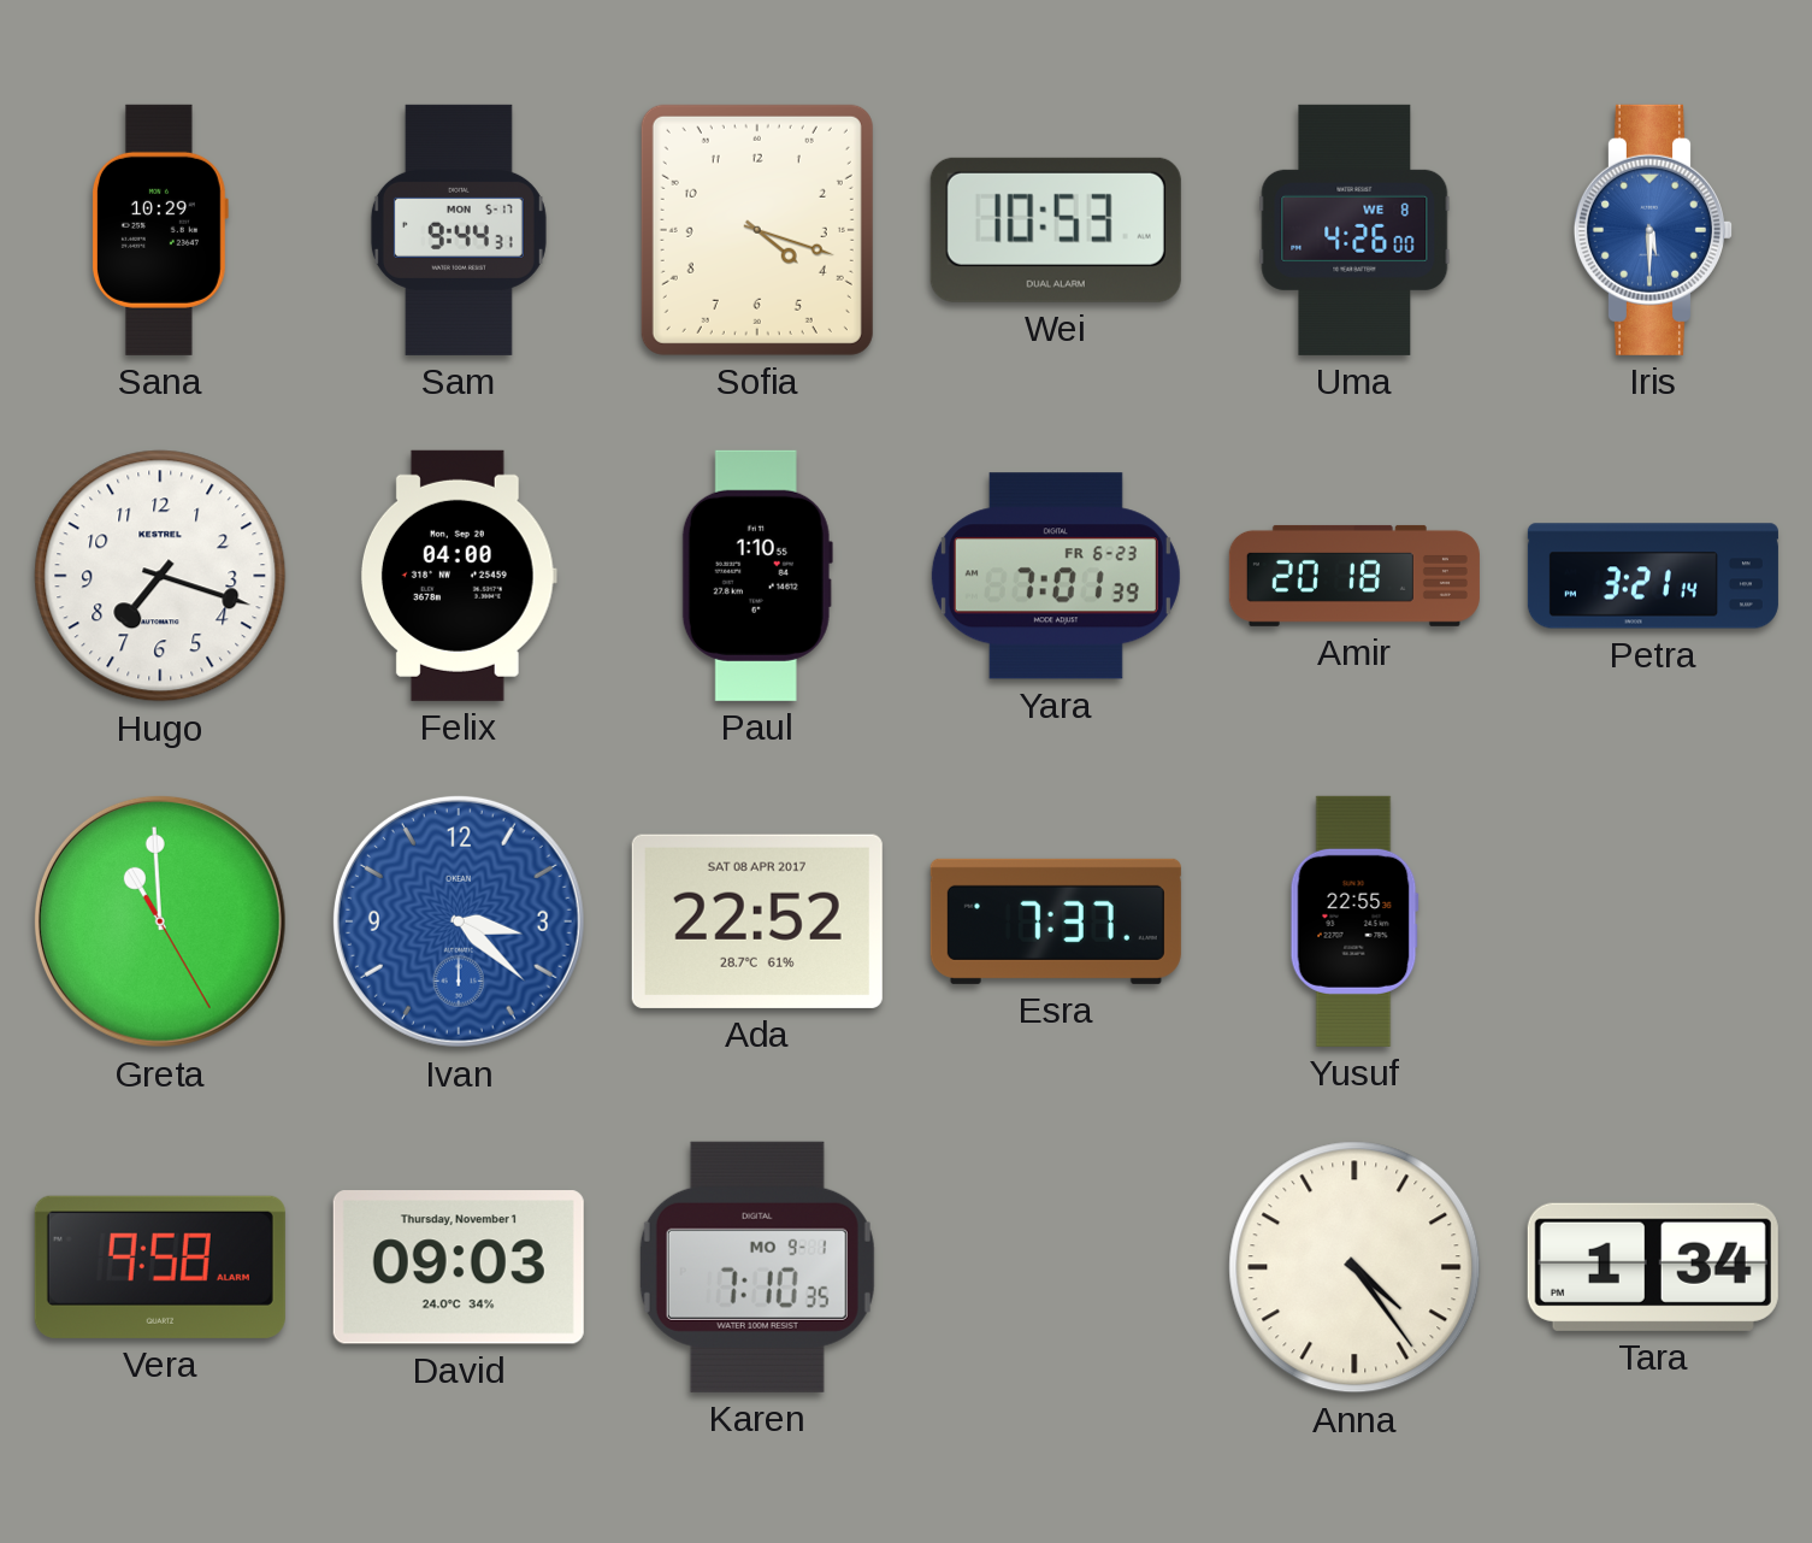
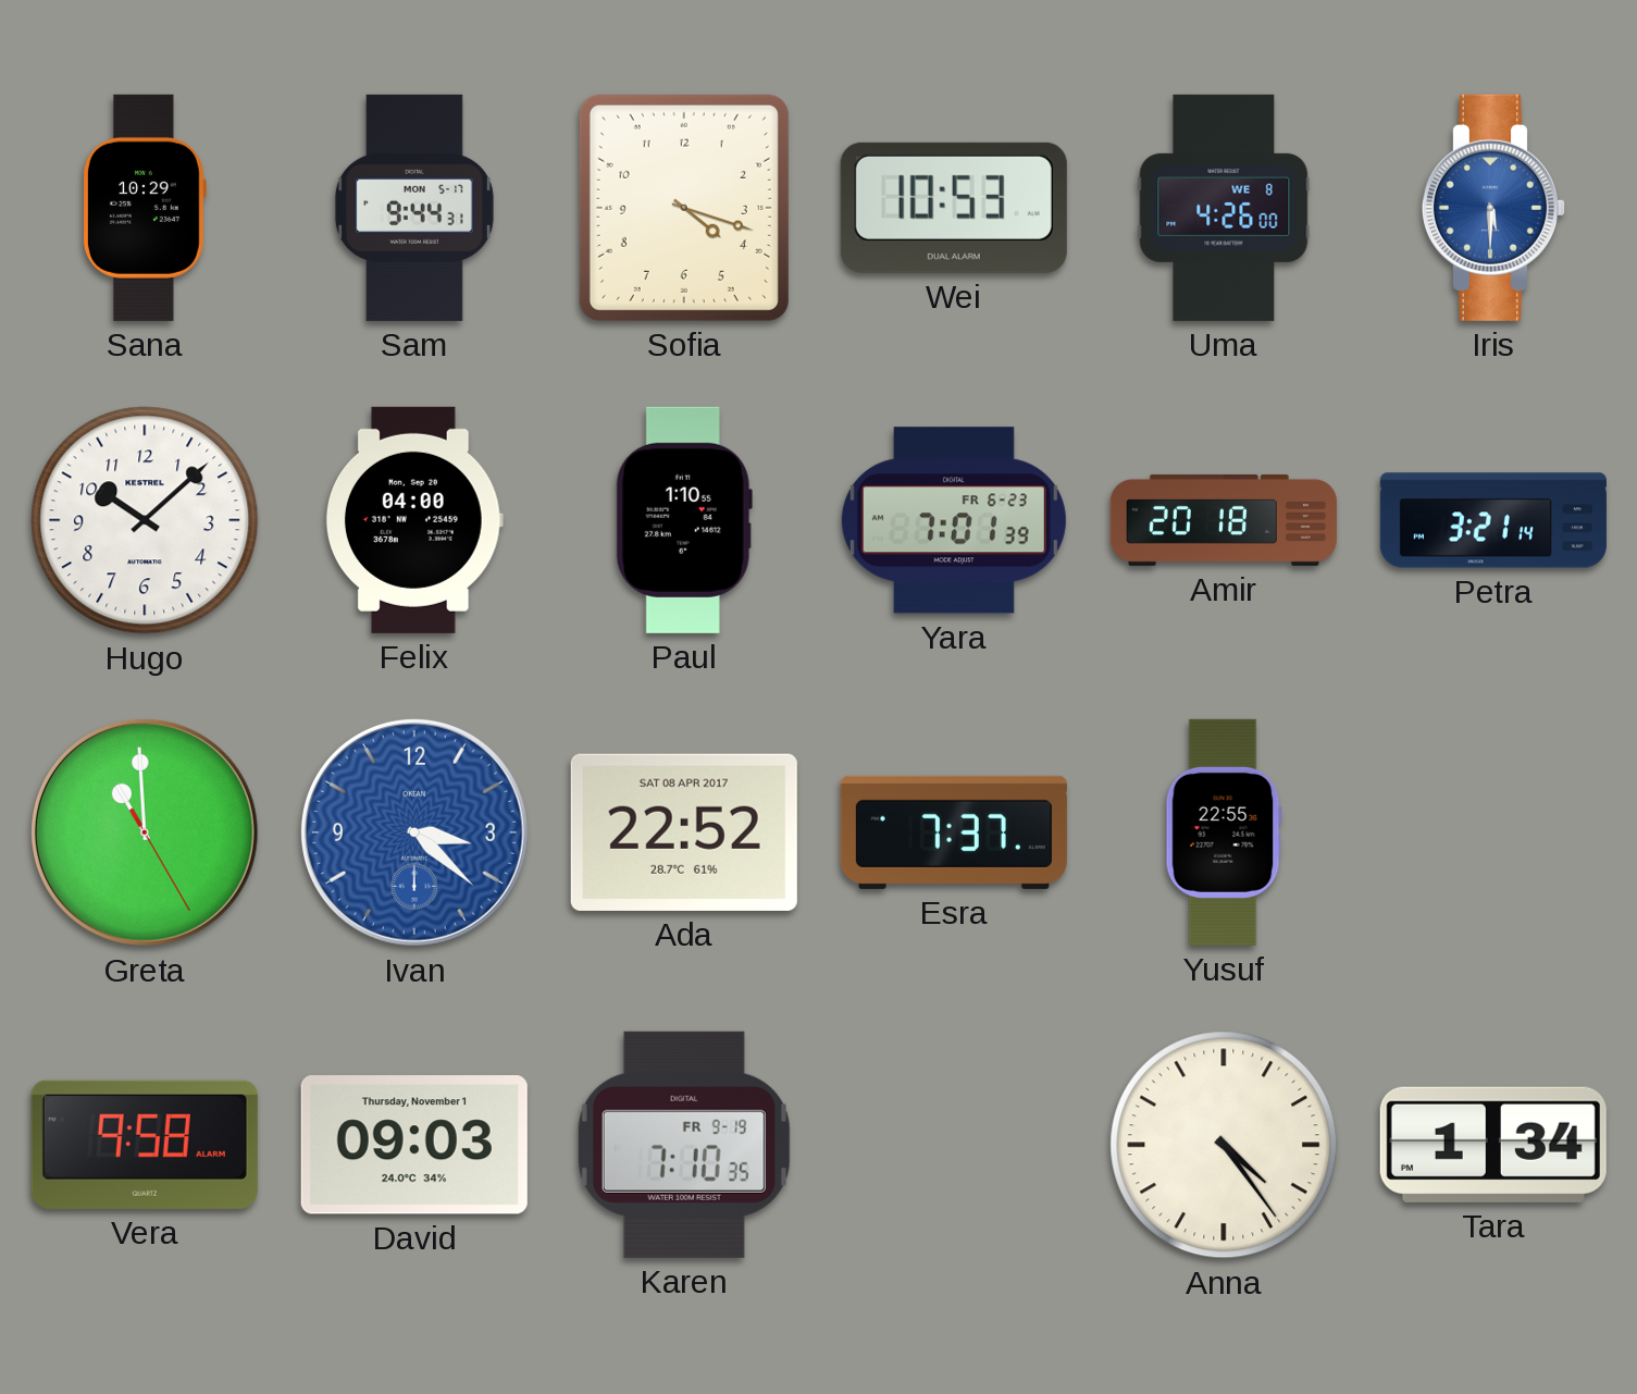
Hugo: 7:18 -> 10:08
Karen date: MO 9-1 -> FR 9-19
